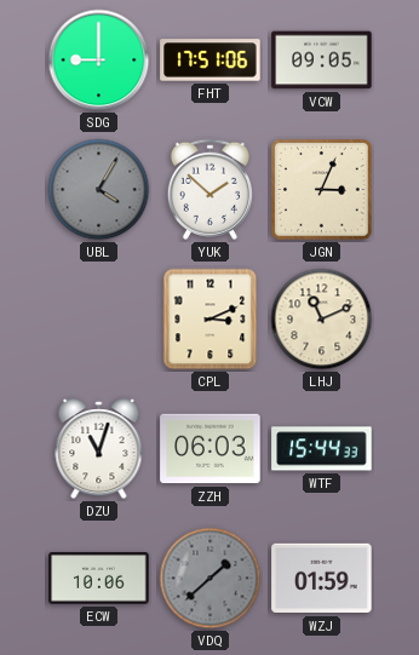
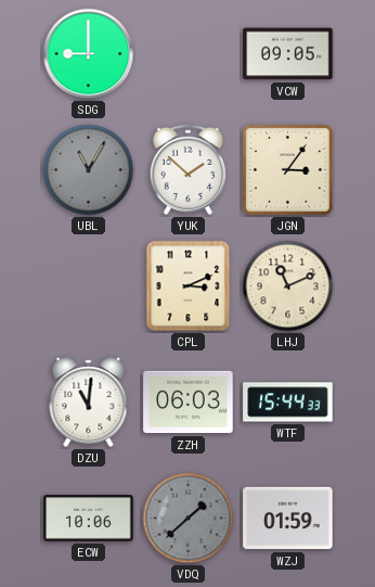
FHT: 17:51 -> none
UBL: 4:05 -> 11:05
JGN: 3:04 -> 3:06
DZU: 11:03 -> 11:01
